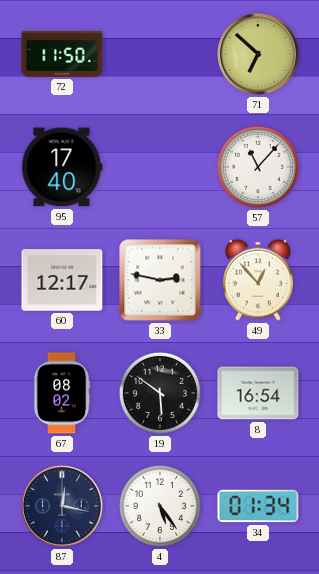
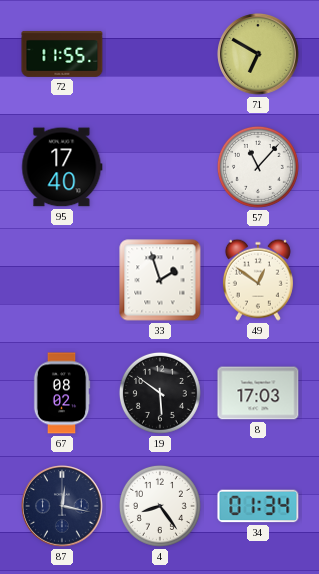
72: 11:50 -> 11:55
71: 6:52 -> 6:50
60: 12:17 -> none
33: 2:47 -> 1:57
49: 12:53 -> 12:51
8: 16:54 -> 17:03
4: 5:24 -> 8:24
